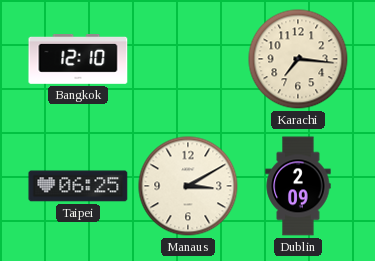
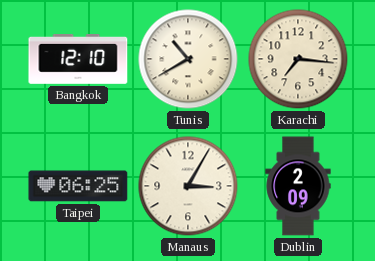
Tunis: none -> 10:40
Manaus: 3:10 -> 3:05
